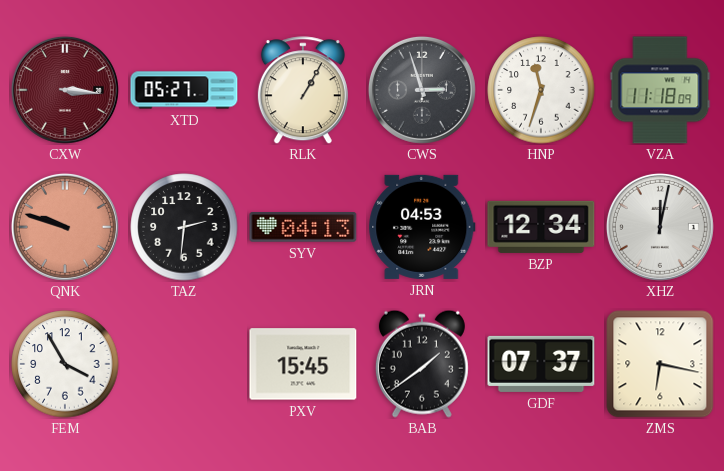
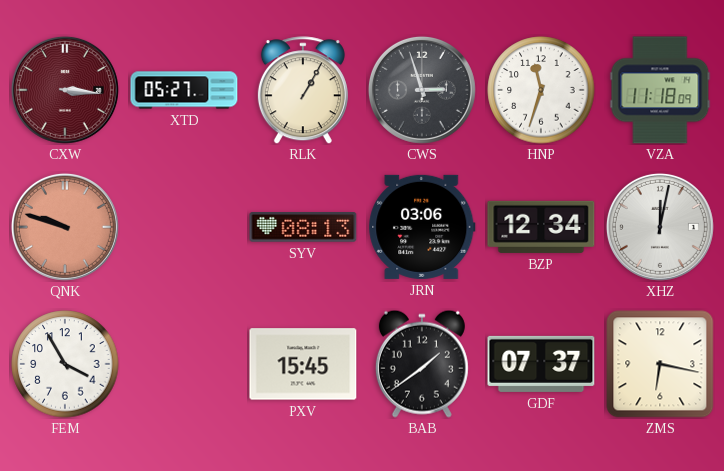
TAZ: 2:31 -> none
SYV: 04:13 -> 08:13
JRN: 04:53 -> 03:06
